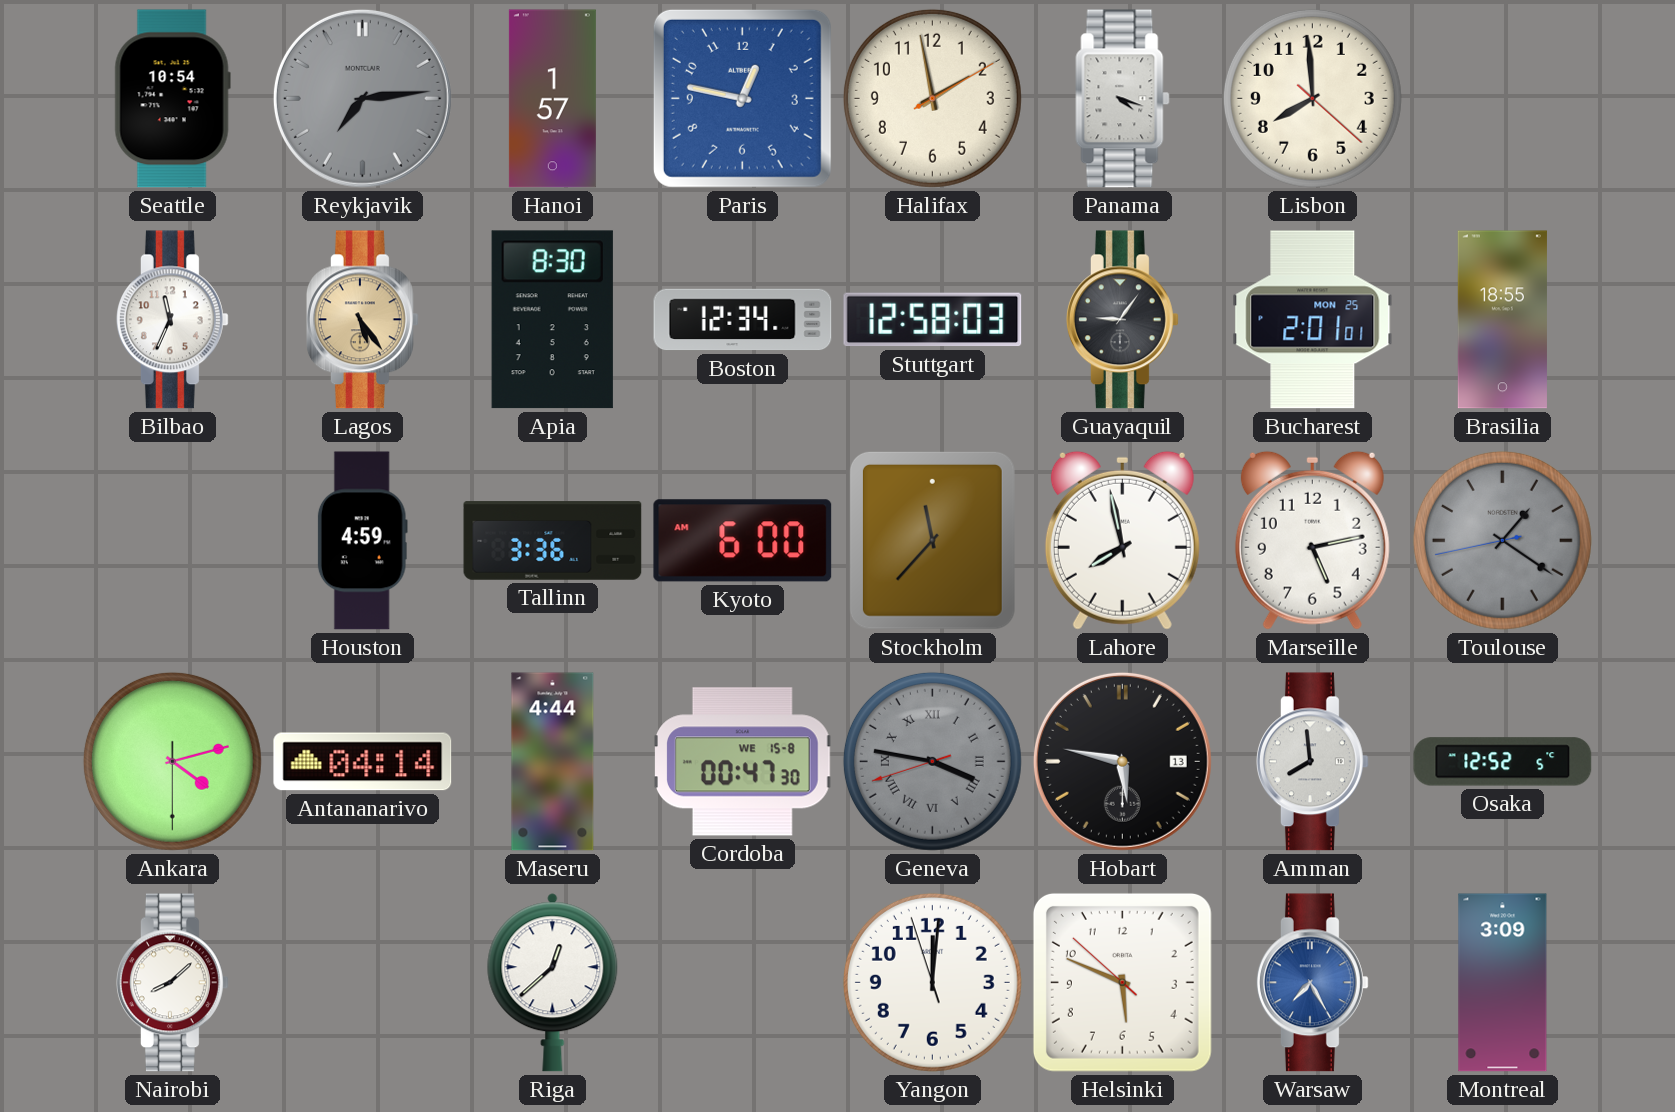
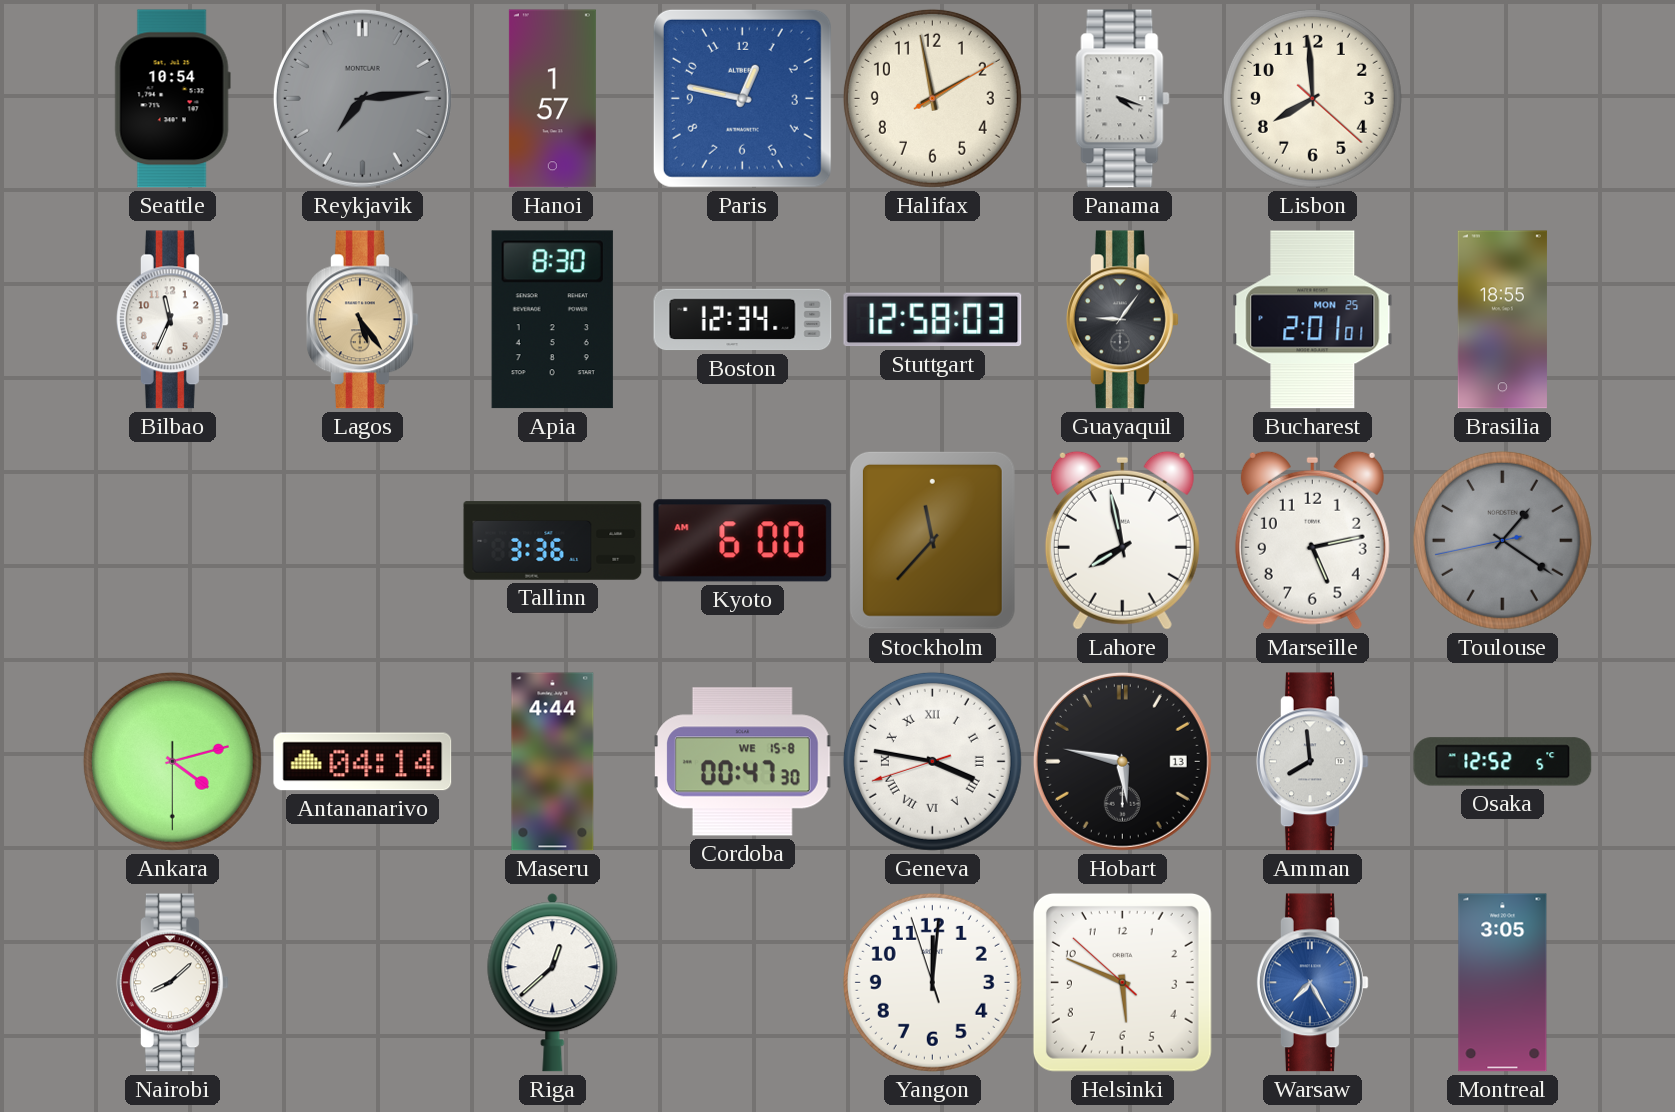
Houston: 4:59 -> none
Geneva dial: grey -> white
Montreal: 3:09 -> 3:05
